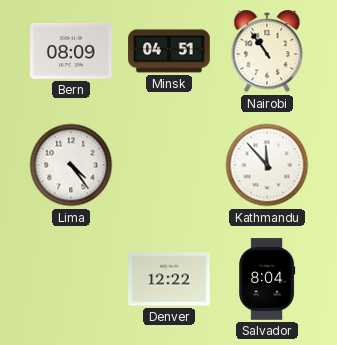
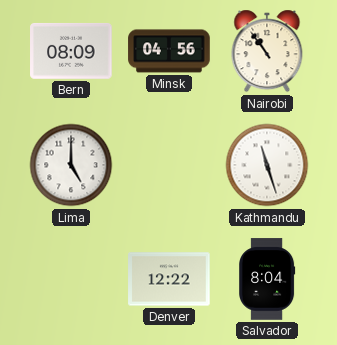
Minsk: 04:51 -> 04:56
Lima: 4:24 -> 5:00
Kathmandu: 11:53 -> 11:27
